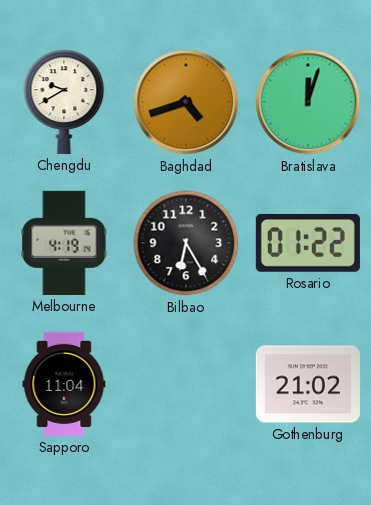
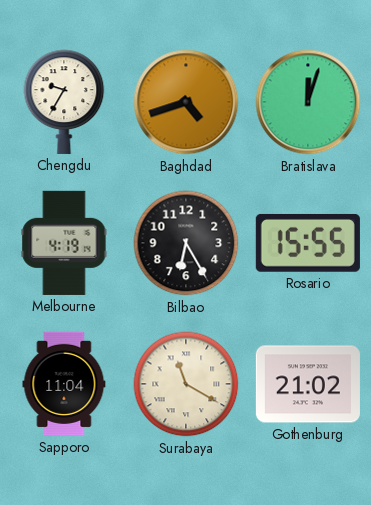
Chengdu: 9:40 -> 9:35
Rosario: 01:22 -> 15:55
Surabaya: none -> 11:20
